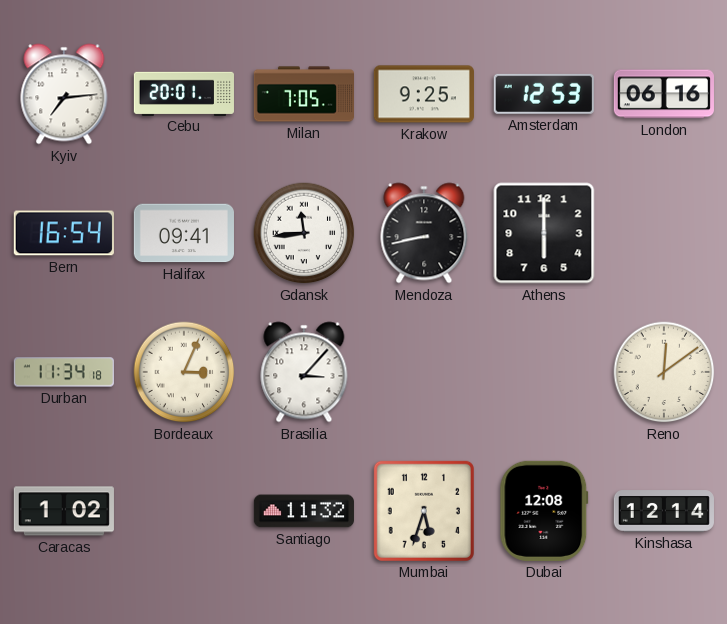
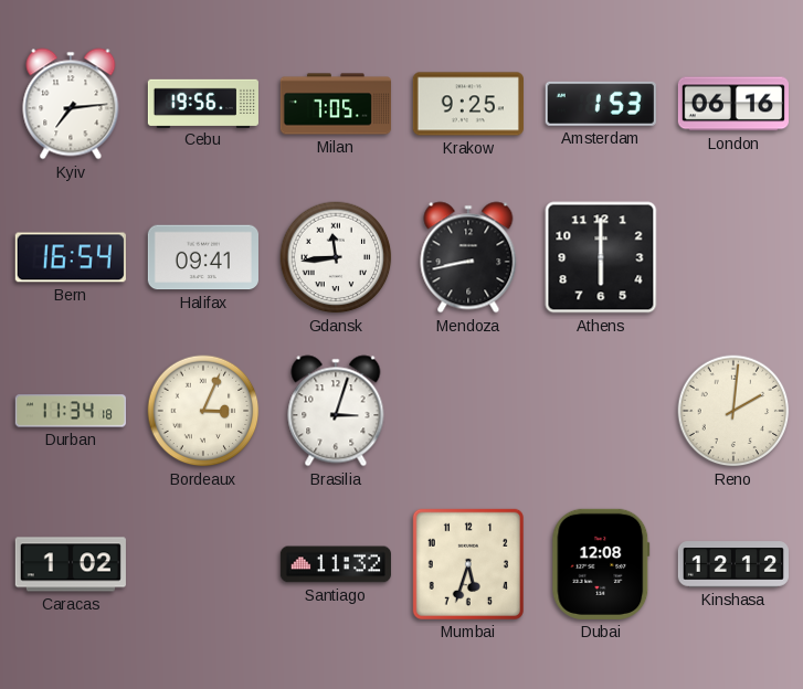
Cebu: 20:01 -> 19:56
Amsterdam: 12:53 -> 1:53
Brasilia: 3:07 -> 3:03
Reno: 12:09 -> 2:01
Kinshasa: 12:14 -> 12:12
